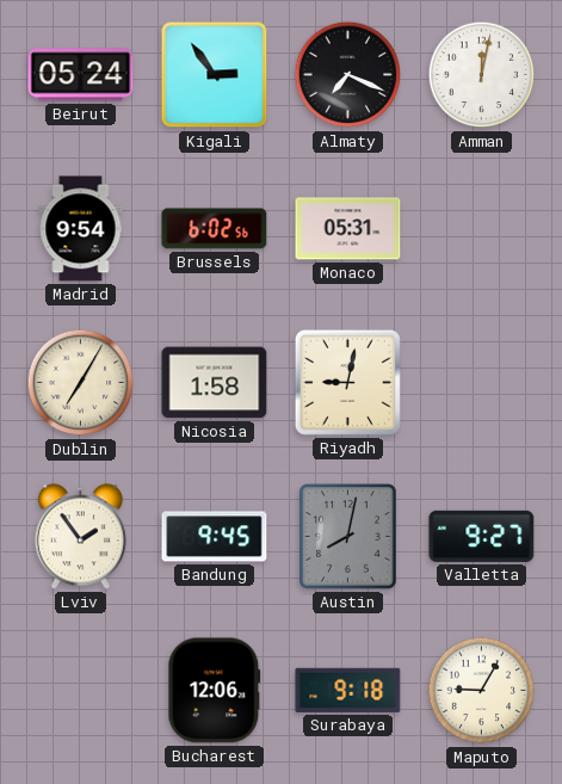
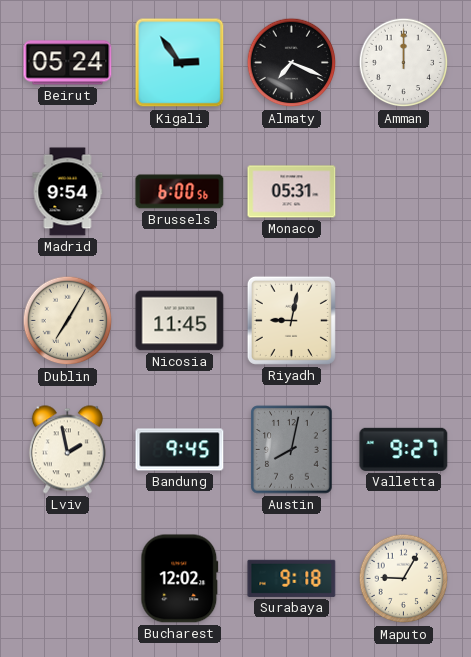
Amman: 12:02 -> 12:00
Brussels: 6:02 -> 6:00
Nicosia: 1:58 -> 11:45
Lviv: 1:54 -> 1:58
Bucharest: 12:06 -> 12:02
